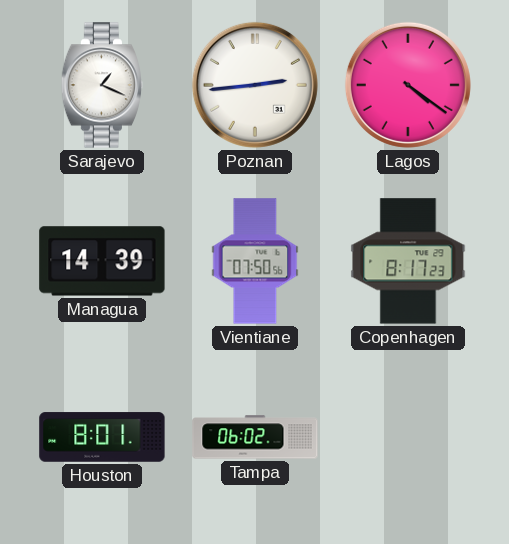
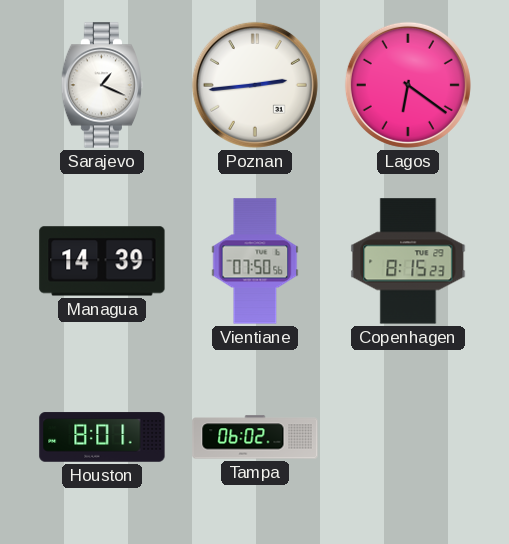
Lagos: 4:21 -> 6:21
Copenhagen: 8:17 -> 8:15
